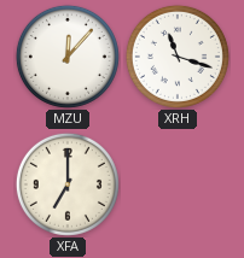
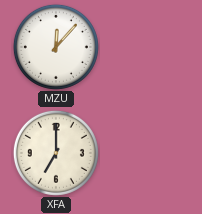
XRH: 11:18 -> none
